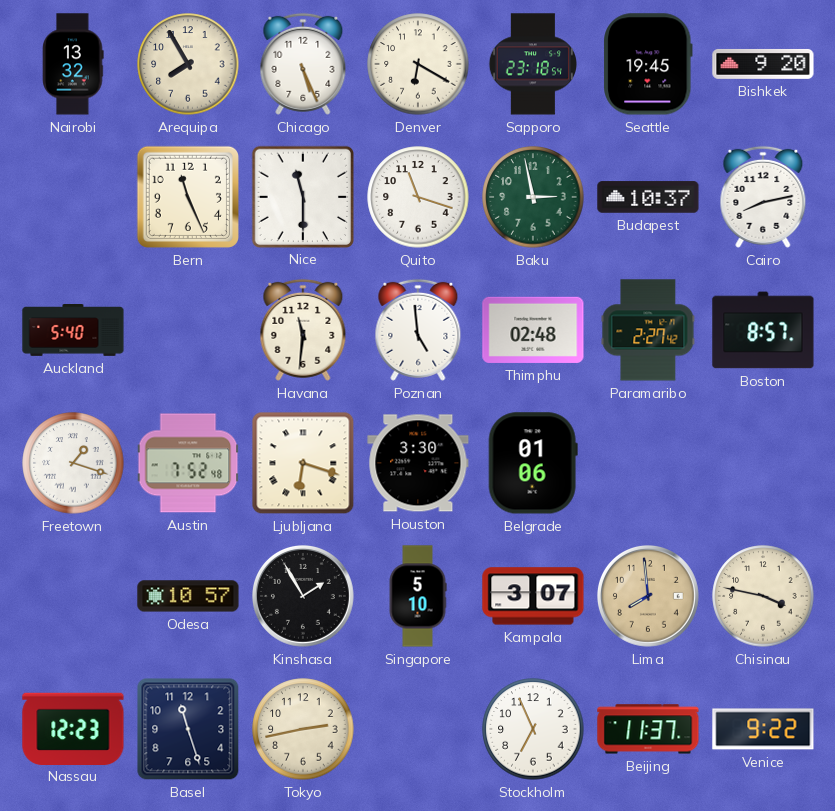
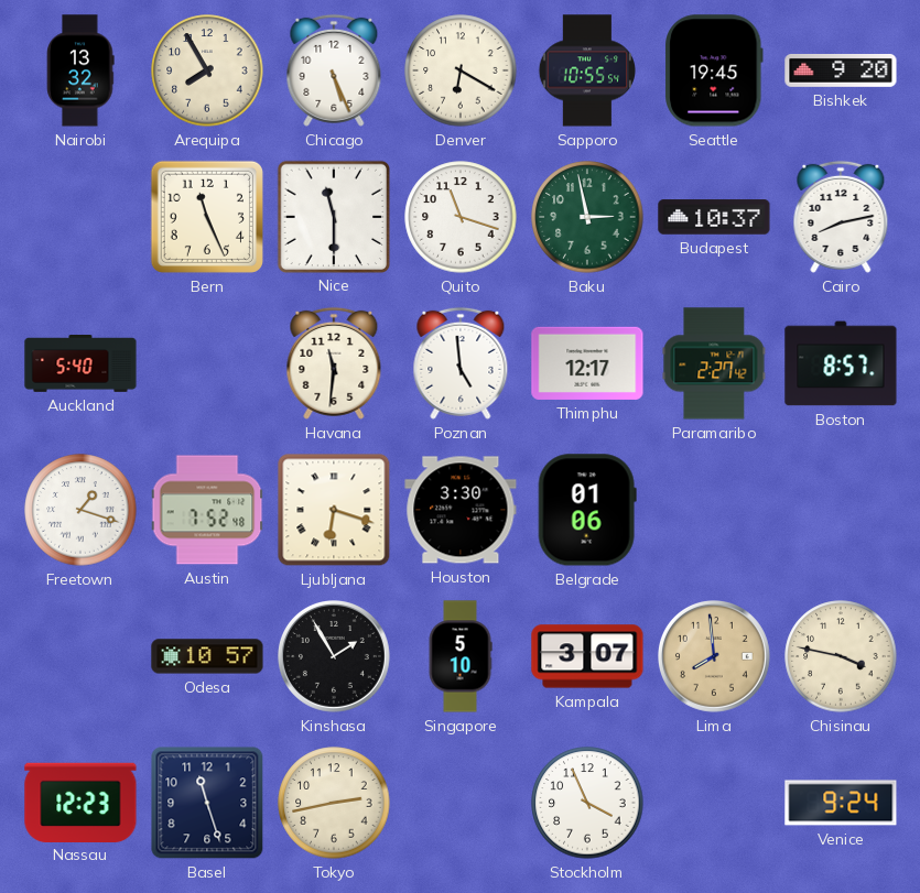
Sapporo: 23:18 -> 10:55
Thimphu: 02:48 -> 12:17
Stockholm: 6:56 -> 3:56
Beijing: 11:37 -> none
Venice: 9:22 -> 9:24
